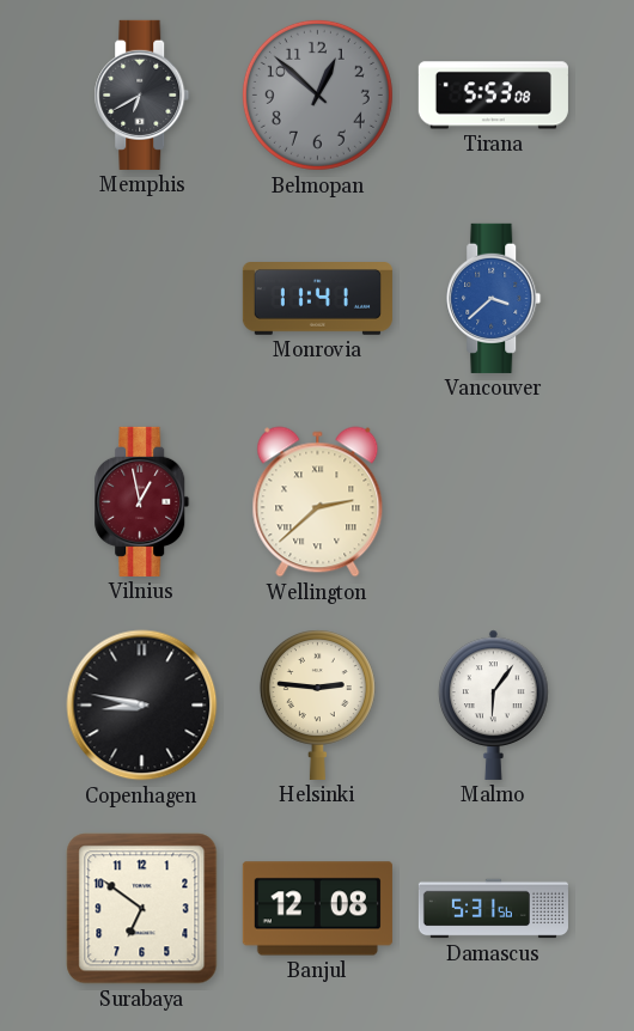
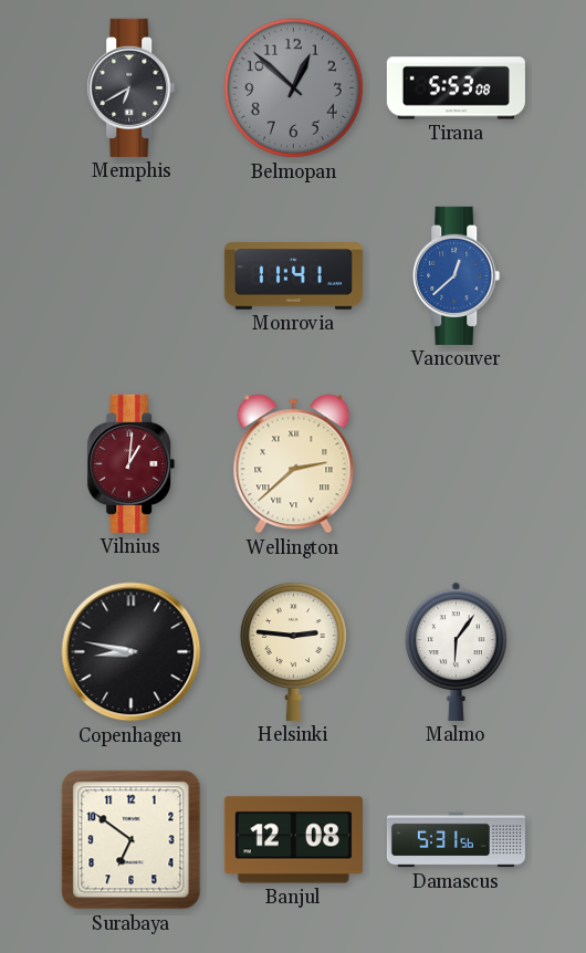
Vancouver: 3:38 -> 12:38
Vilnius: 12:58 -> 1:01
